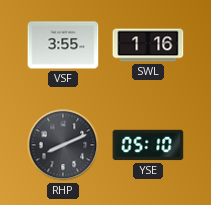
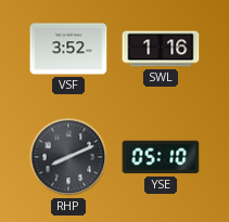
VSF: 3:55 -> 3:52
